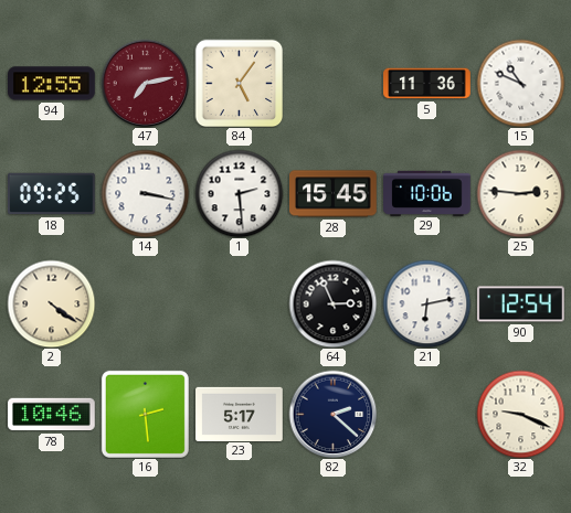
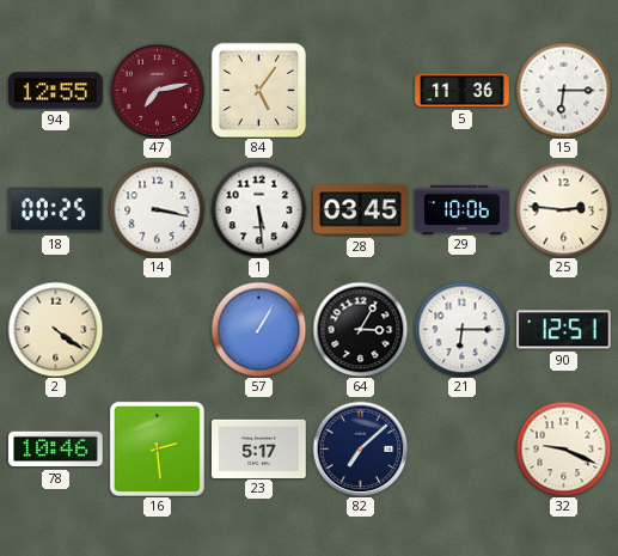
15: 10:49 -> 6:15
18: 09:25 -> 00:25
1: 2:29 -> 5:29
28: 15:45 -> 03:45
57: none -> 1:05
64: 2:56 -> 3:05
21: 6:13 -> 6:15
90: 12:54 -> 12:51
82: 2:22 -> 7:08
